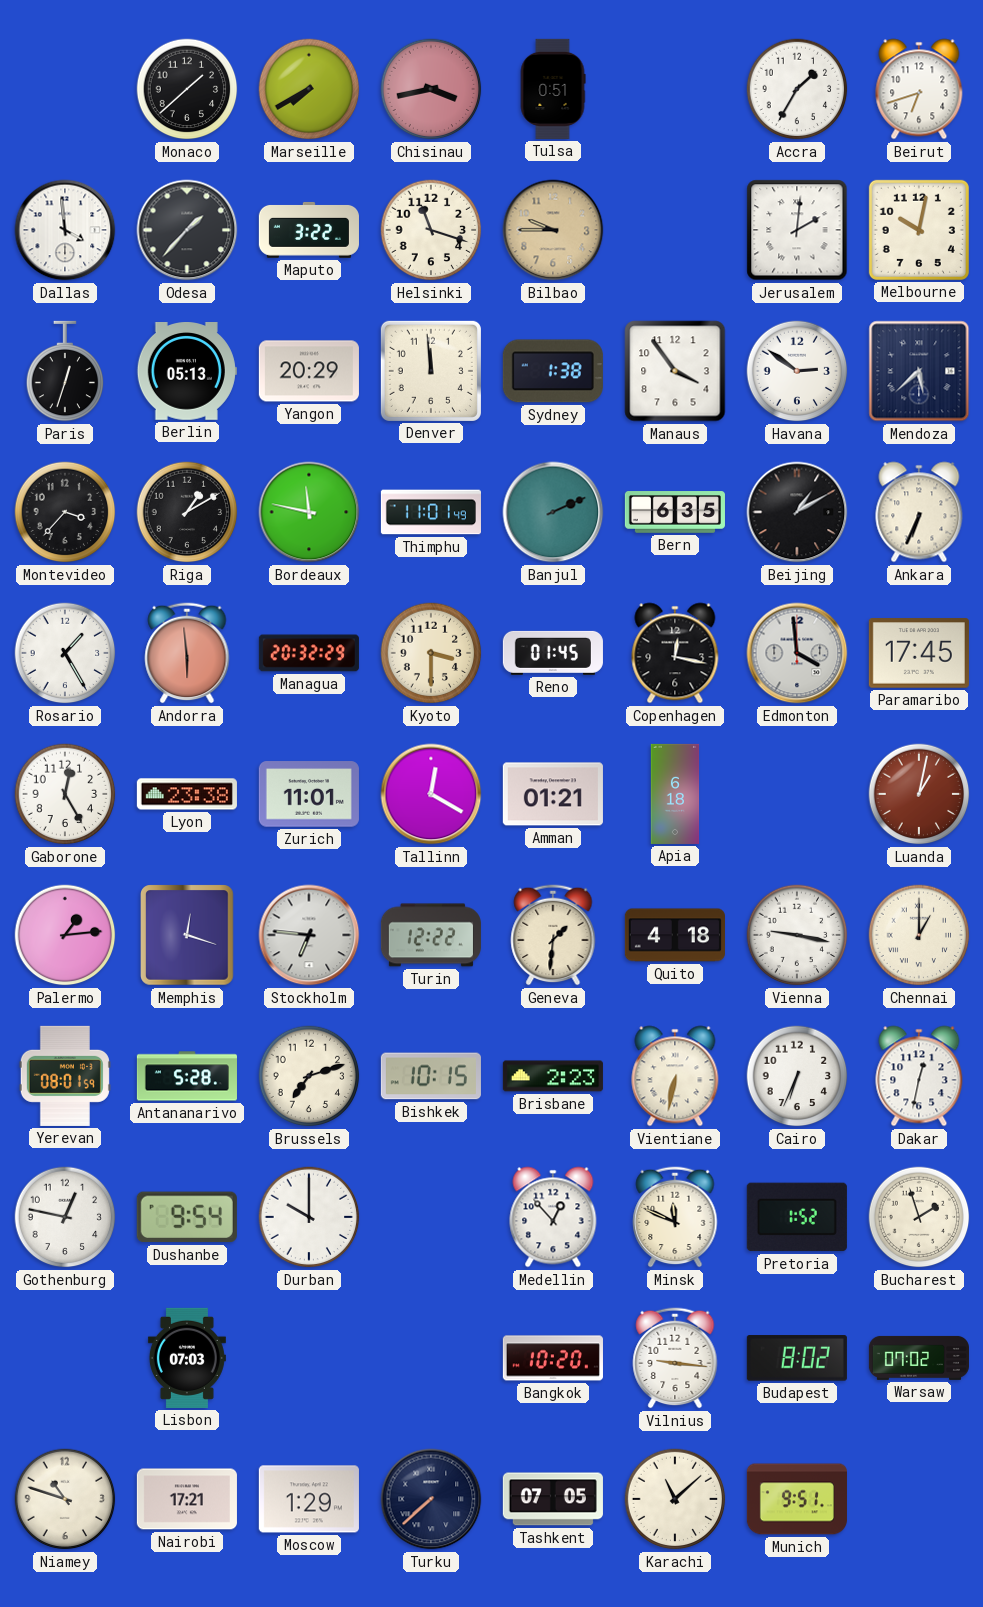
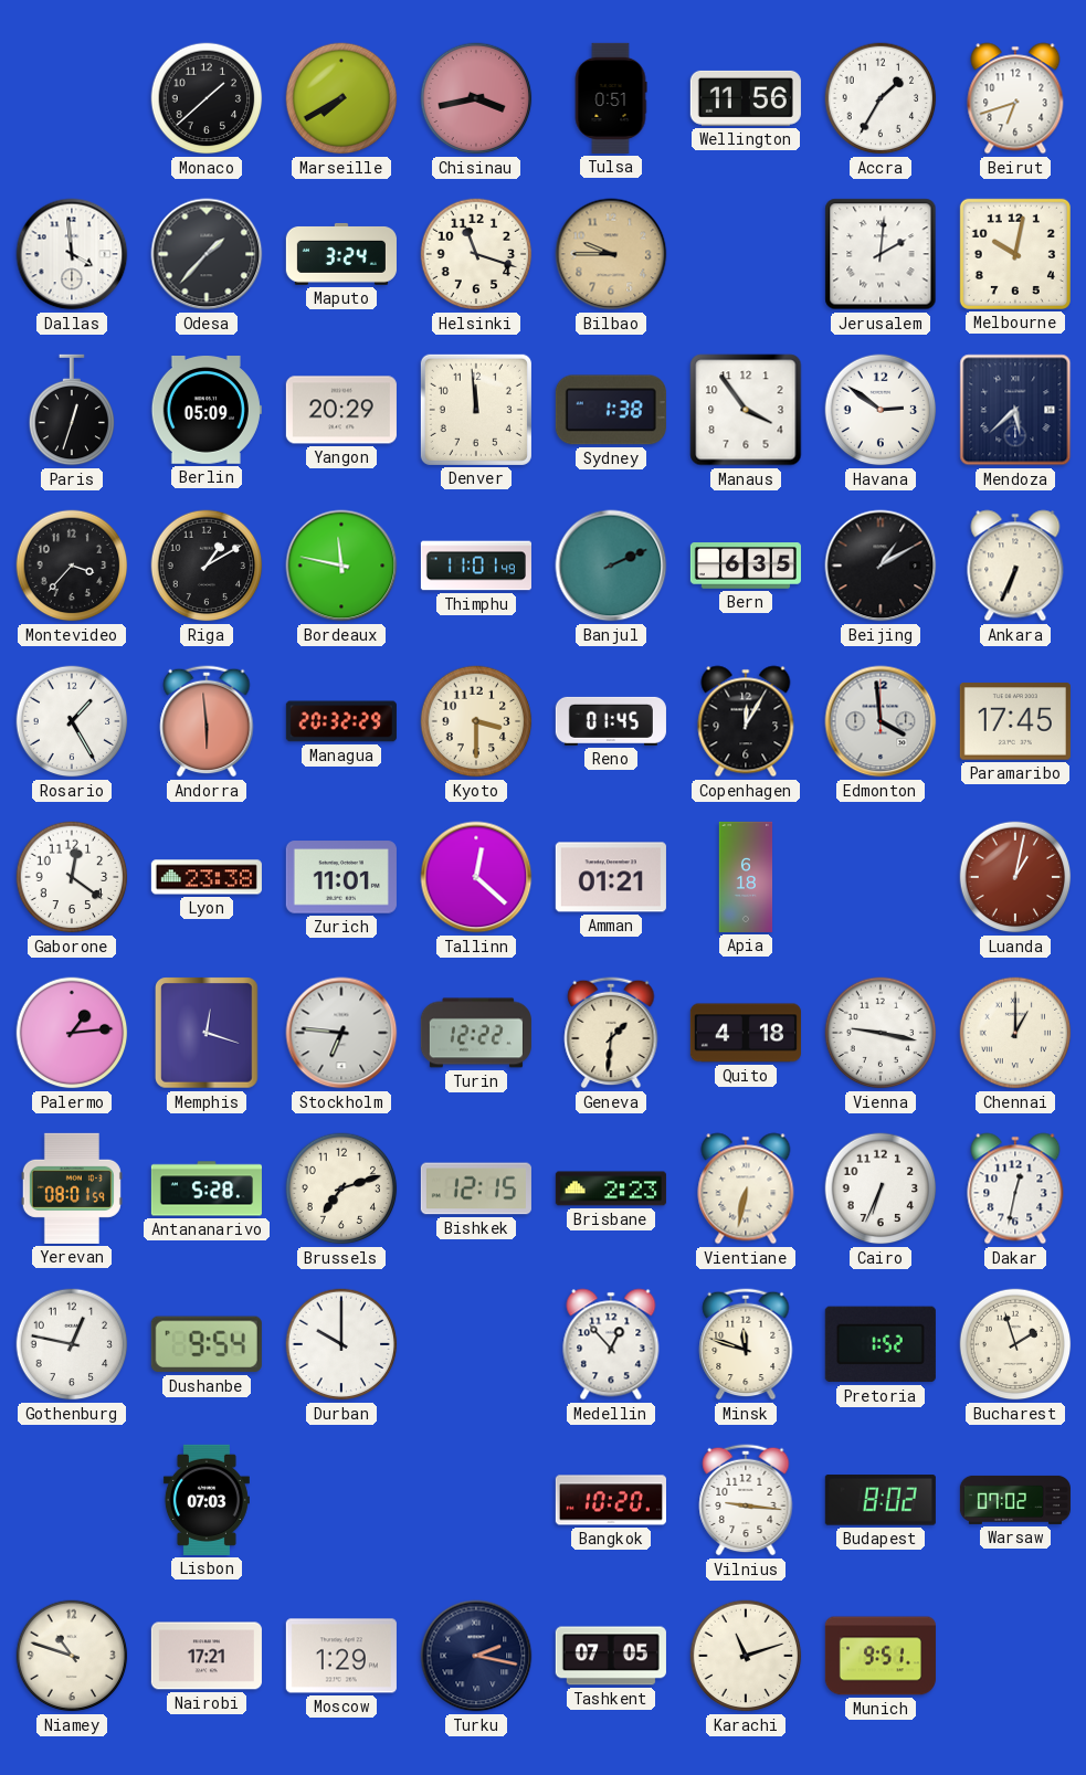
Wellington: none -> 11:56
Maputo: 3:22 -> 3:24
Berlin: 05:13 -> 05:09
Copenhagen: 12:17 -> 12:05
Gaborone: 12:25 -> 12:21
Tallinn: 12:20 -> 12:22
Bishkek: 10:15 -> 12:15
Minsk: 11:49 -> 11:48
Turku: 7:38 -> 2:17
Karachi: 11:08 -> 11:12
